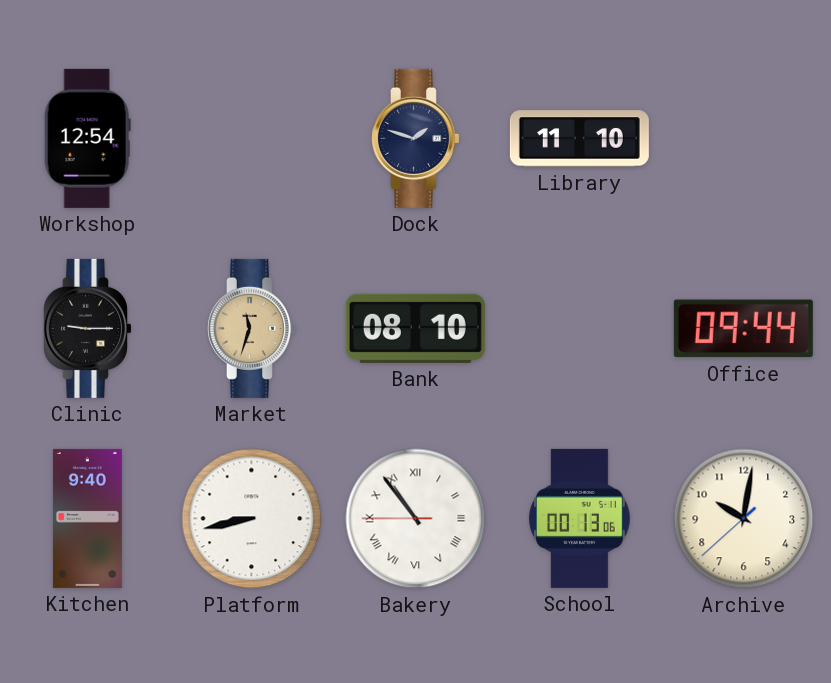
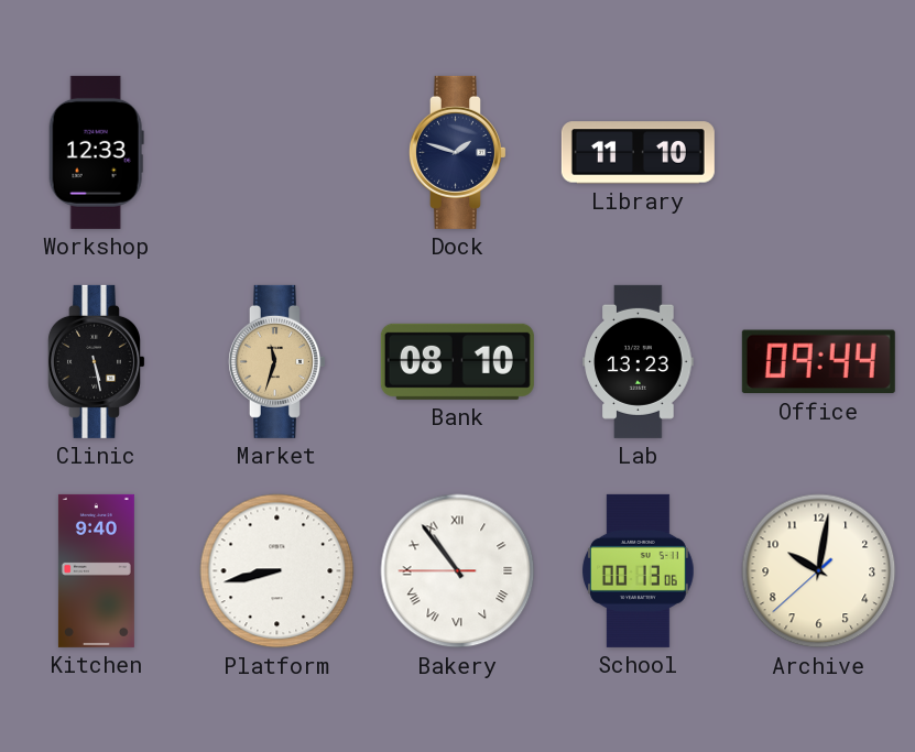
Workshop: 12:54 -> 12:33
Clinic: 9:15 -> 5:28
Lab: none -> 13:23
